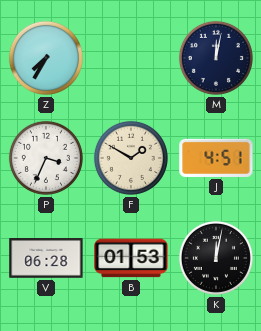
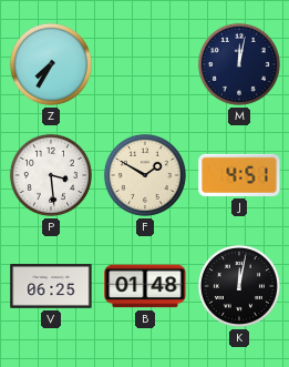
P: 3:34 -> 3:29
V: 06:28 -> 06:25
B: 01:53 -> 01:48
